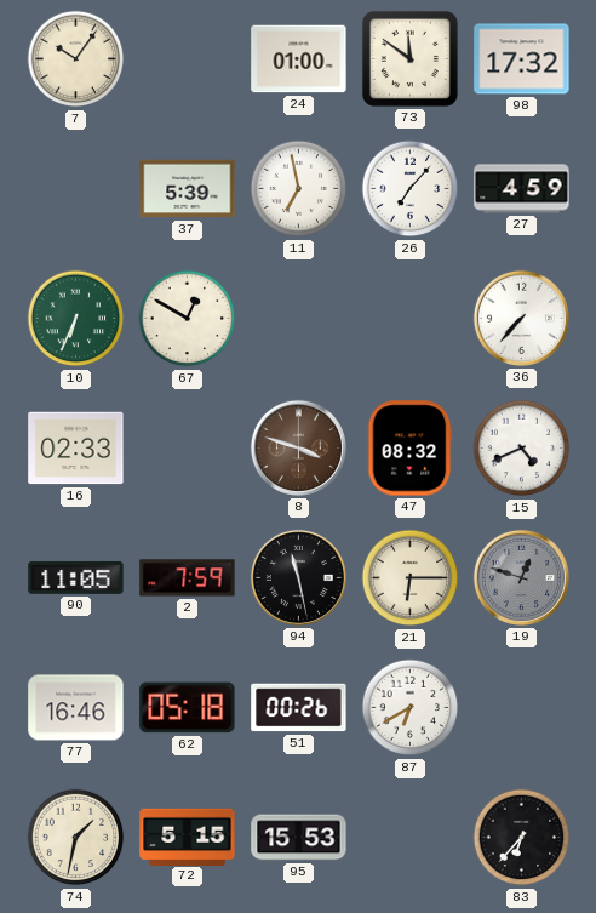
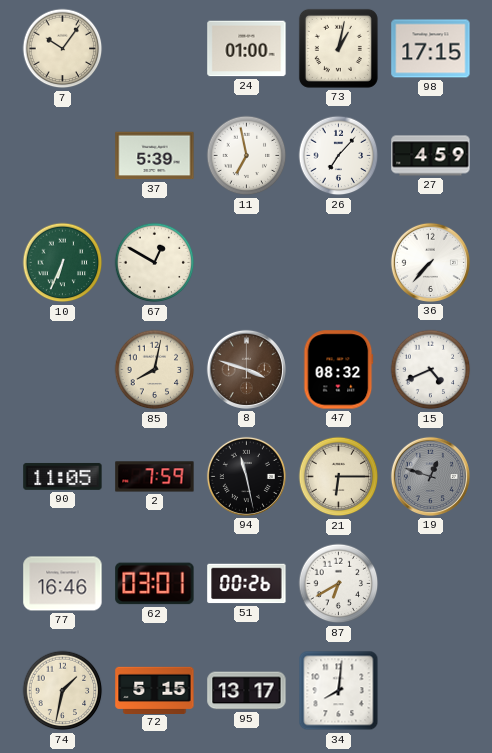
73: 11:51 -> 1:02
98: 17:32 -> 17:15
16: 02:33 -> none
85: none -> 8:02
62: 05:18 -> 03:01
95: 15:53 -> 13:17
34: none -> 8:01
83: 6:37 -> none
